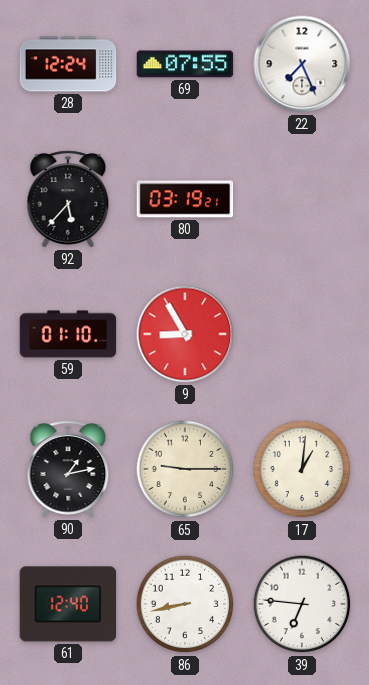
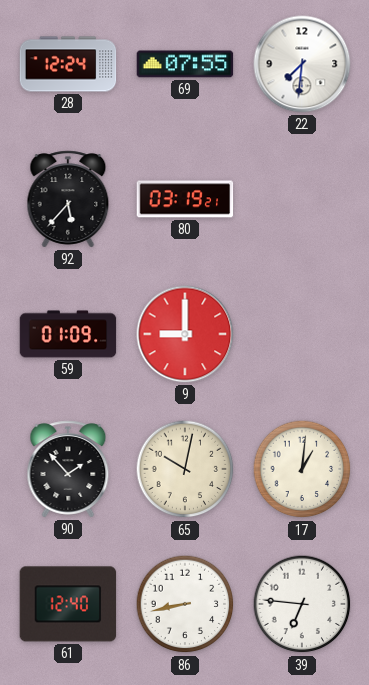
22: 7:26 -> 7:31
59: 01:10 -> 01:09
9: 8:55 -> 9:00
90: 1:13 -> 1:53
65: 9:15 -> 10:02
